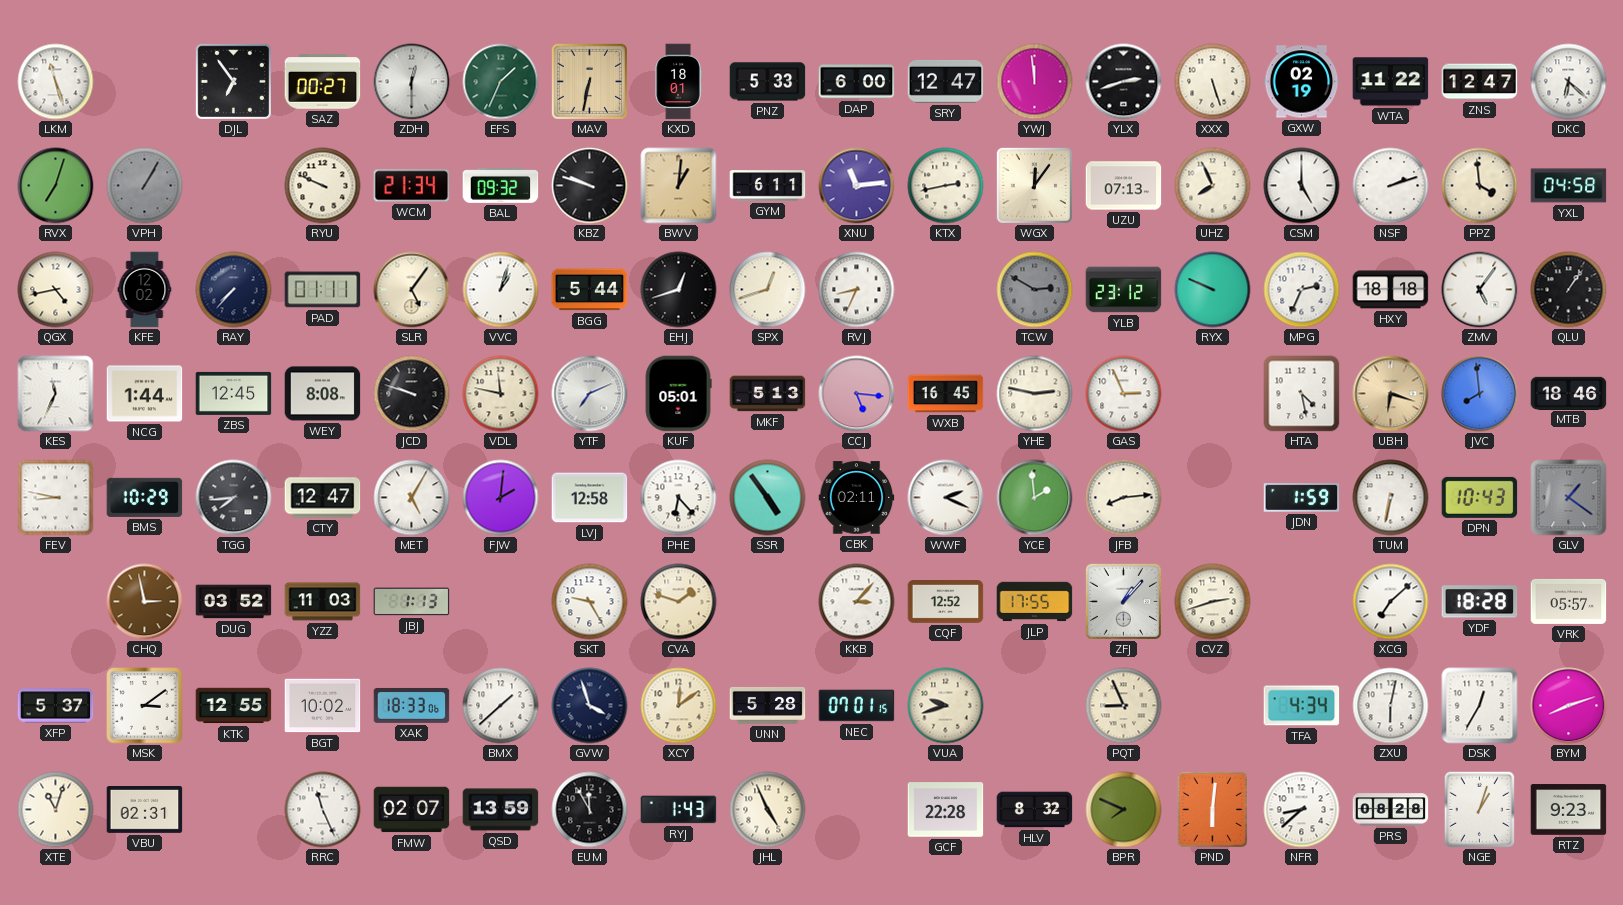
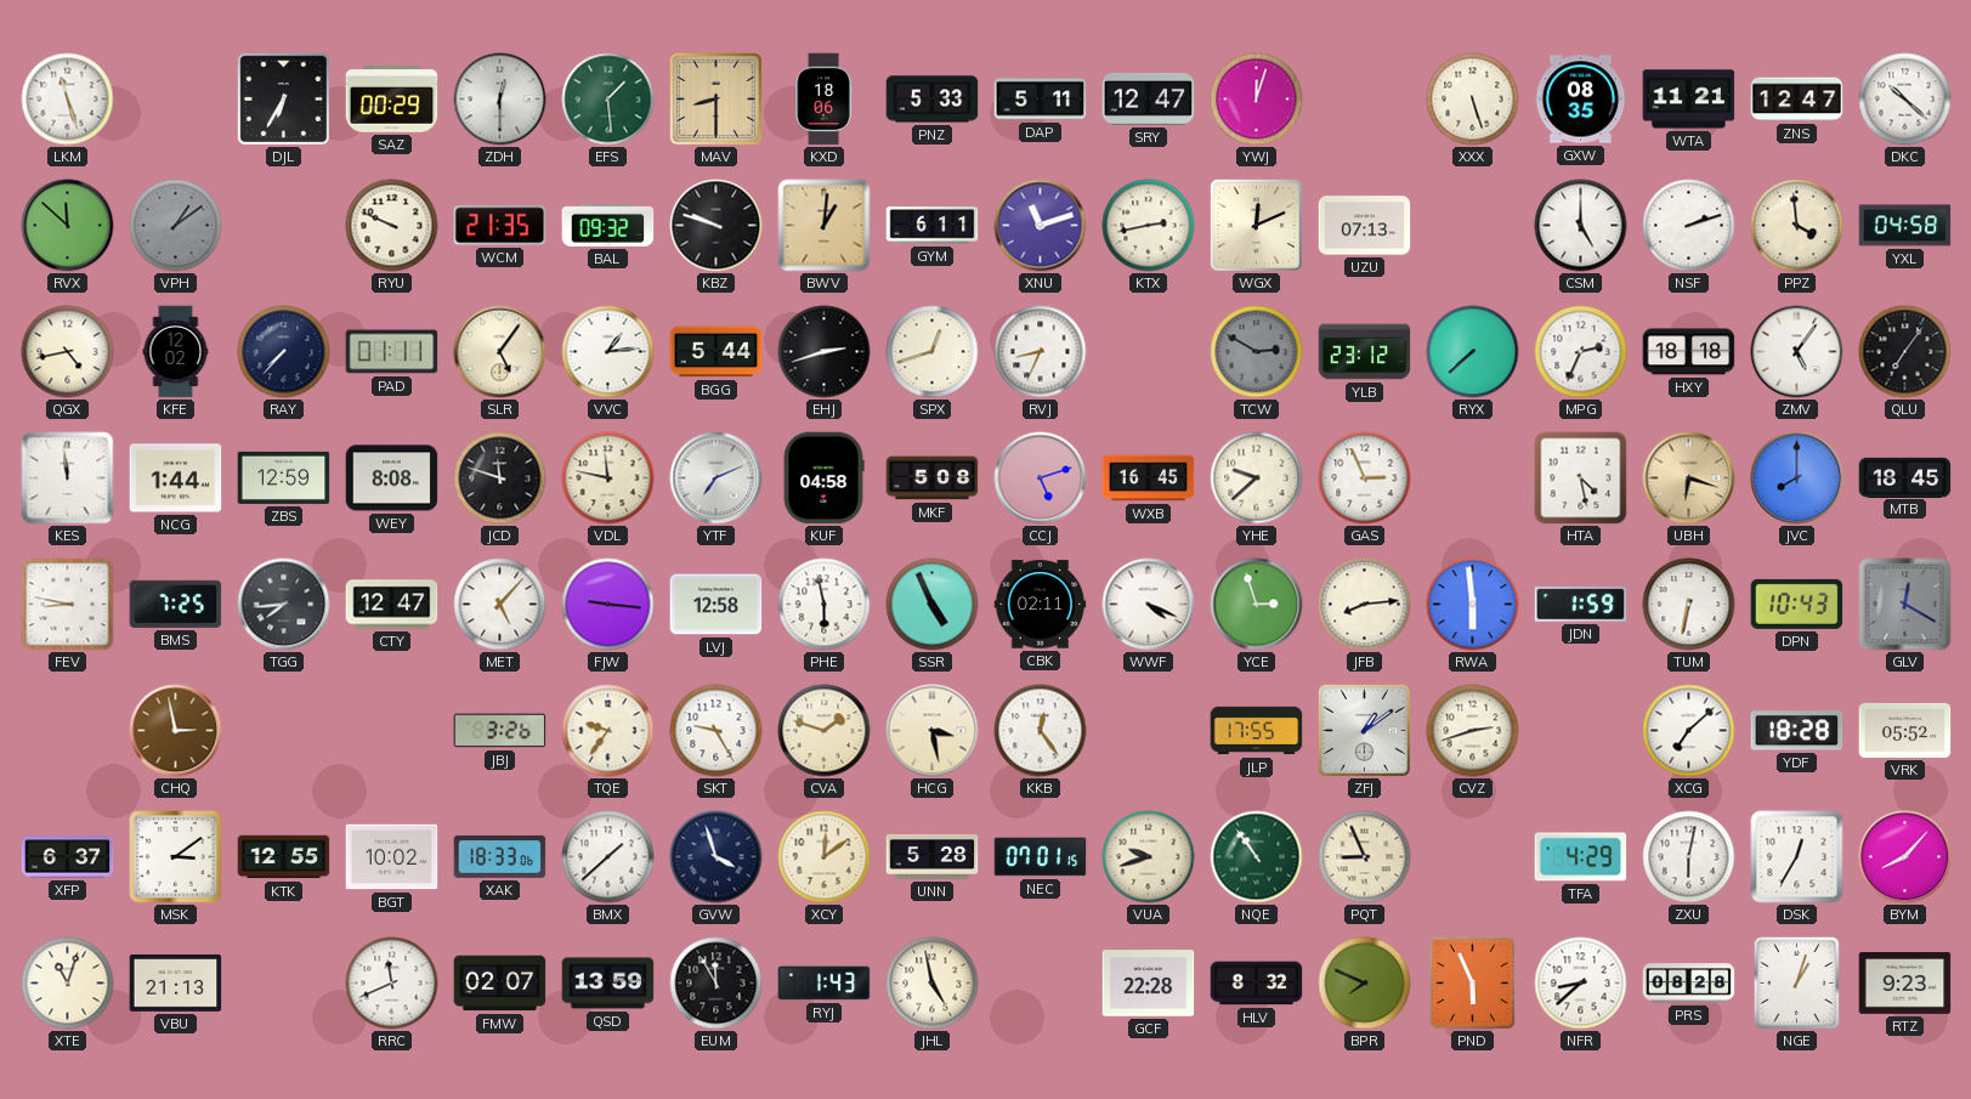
DJL: 6:54 -> 6:35
SAZ: 00:27 -> 00:29
EFS: 1:34 -> 1:29
MAV: 6:32 -> 8:30
KXD: 18:01 -> 18:06
DAP: 6:00 -> 5:11
YWJ: 11:59 -> 12:03
YLX: 2:42 -> none
GXW: 02:19 -> 08:35
WTA: 11:22 -> 11:21
DKC: 6:22 -> 10:22
RVX: 7:03 -> 11:52
VPH: 1:05 -> 1:09
WCM: 21:34 -> 21:35
XNU: 11:14 -> 11:12
WGX: 12:06 -> 12:11
UHZ: 7:56 -> none
VVC: 1:03 -> 1:14
EHJ: 12:42 -> 2:42
RYX: 9:49 -> 7:38
QLU: 1:06 -> 7:06
KES: 11:34 -> 11:59
ZBS: 12:45 -> 12:59
JCD: 9:48 -> 11:48
KUF: 05:01 -> 04:58
MKF: 5:13 -> 5:08
CCJ: 5:16 -> 5:12
YHE: 2:47 -> 9:38
JVC: 7:59 -> 8:00
MTB: 18:46 -> 18:45
BMS: 10:29 -> 7:25
MET: 5:05 -> 5:07
FJW: 2:01 -> 9:16
PHE: 6:23 -> 5:58
SSR: 4:54 -> 4:56
WWF: 2:19 -> 4:19
YCE: 1:59 -> 2:57
RWA: none -> 5:59
GLV: 1:21 -> 12:20
DUG: 03:52 -> none
YZZ: 11:03 -> none
JBJ: 1:13 -> 3:26
TQE: none -> 9:36
HCG: none -> 3:28
KKB: 3:07 -> 12:24
CQF: 12:52 -> none
ZFJ: 1:07 -> 1:09
VRK: 05:57 -> 05:52
XFP: 5:37 -> 6:37
NQE: none -> 10:54
TFA: 4:34 -> 4:29
BYM: 8:12 -> 8:07
VBU: 02:31 -> 21:13
RRC: 11:26 -> 11:41
JHL: 4:56 -> 4:58
PND: 6:01 -> 5:56
